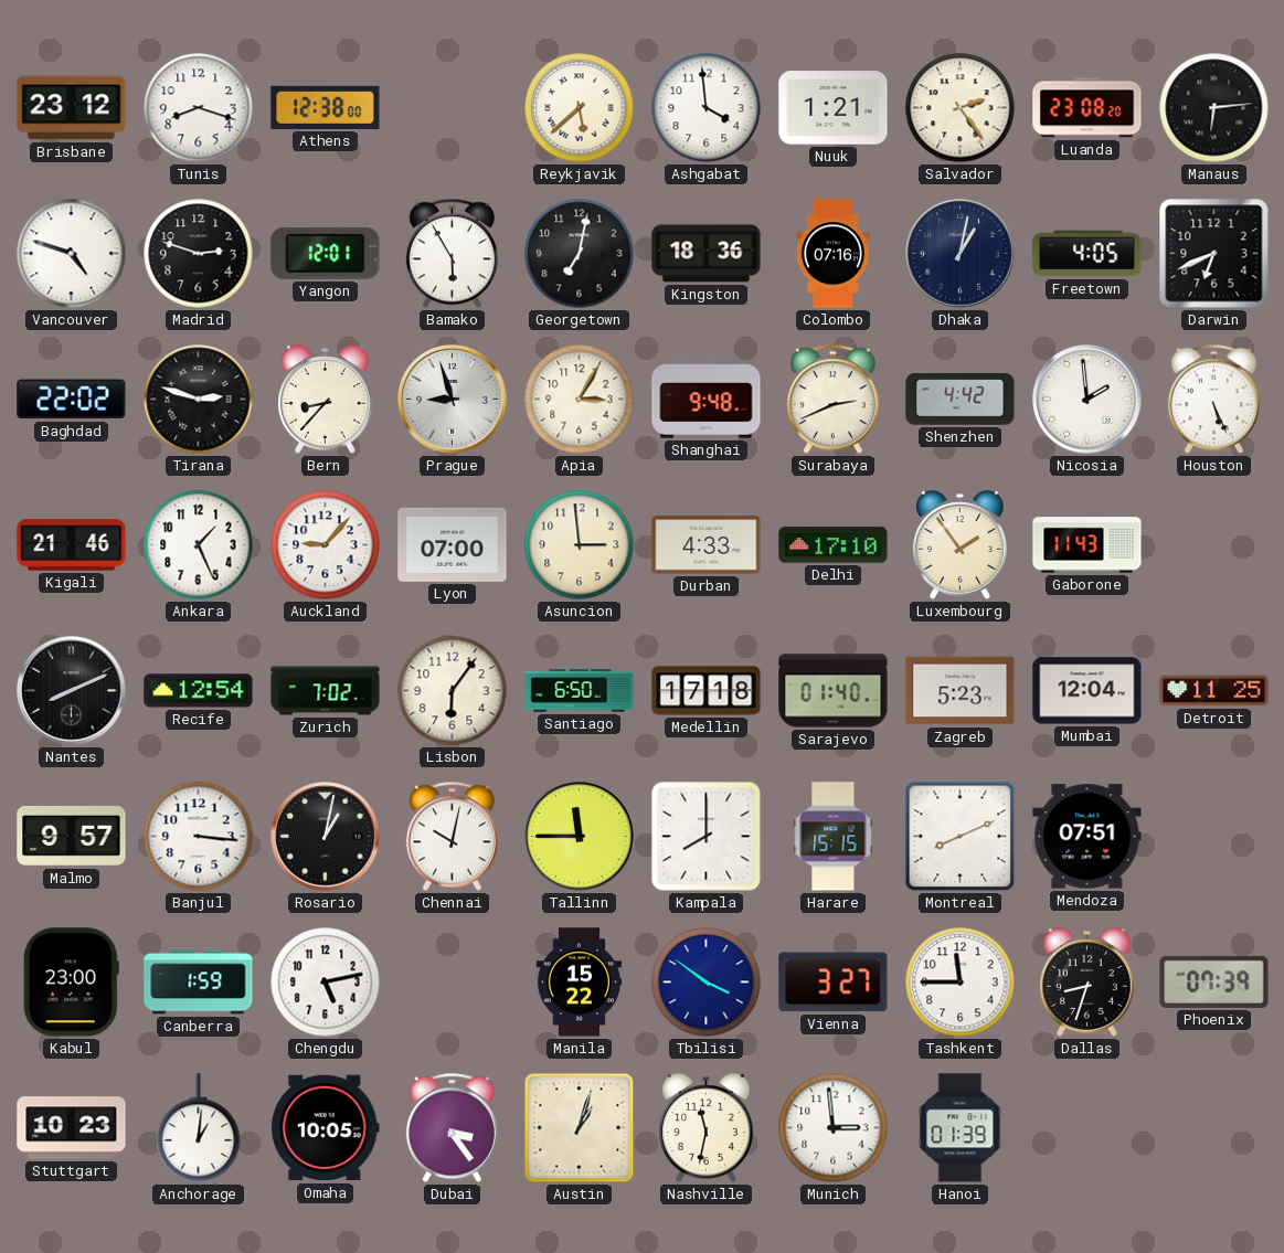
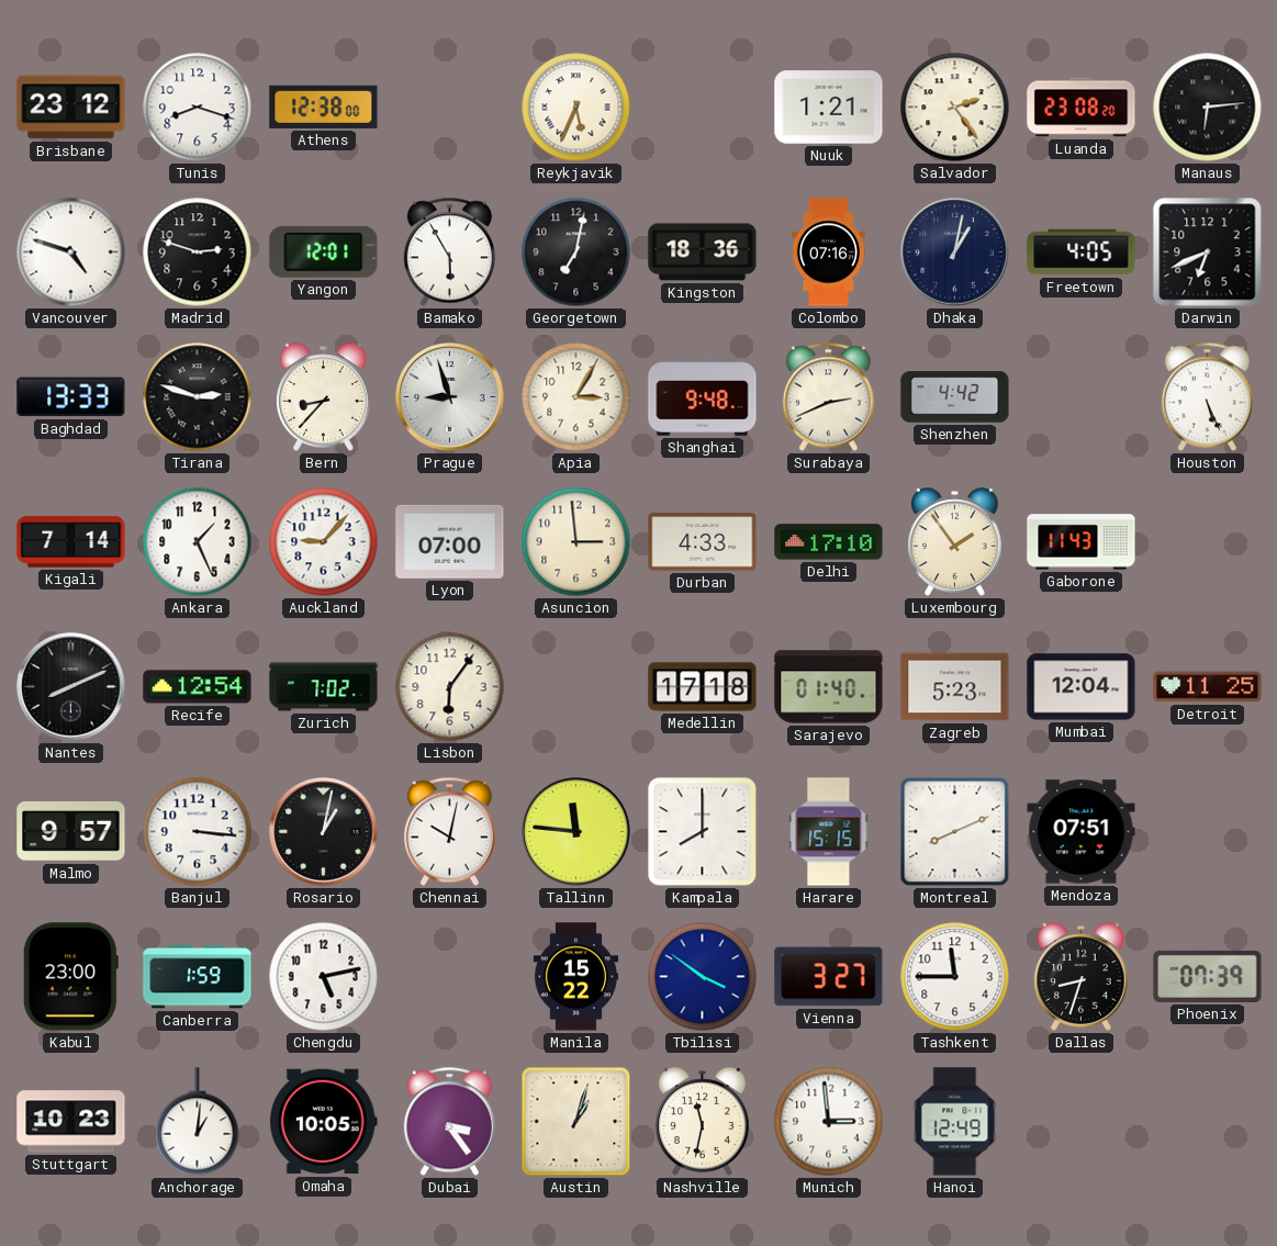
Reykjavik: 5:38 -> 5:34
Ashgabat: 3:59 -> none
Baghdad: 22:02 -> 13:33
Nicosia: 1:59 -> none
Kigali: 21:46 -> 7:14
Santiago: 6:50 -> none
Tallinn: 11:45 -> 11:46
Hanoi: 01:39 -> 12:49
